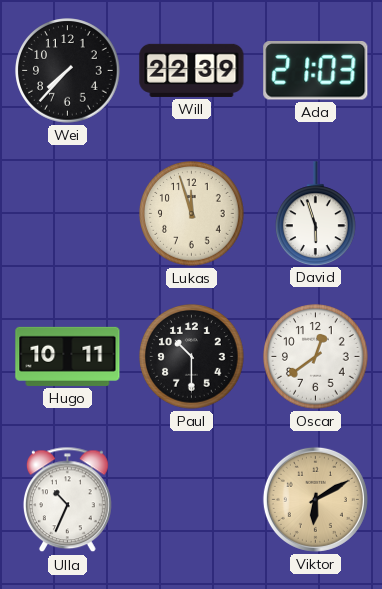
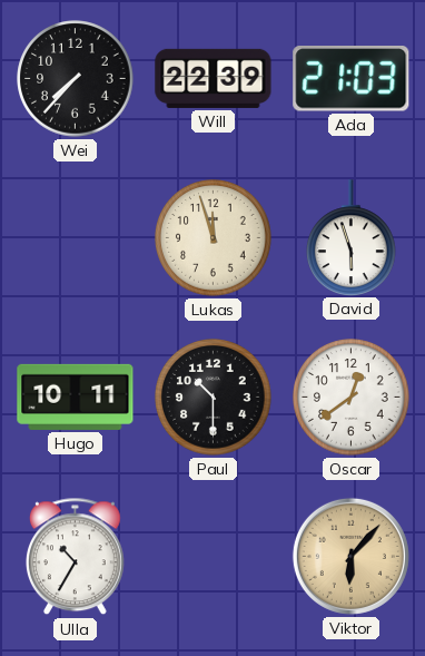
Ulla: 10:34 -> 10:35
Viktor: 6:10 -> 6:07
